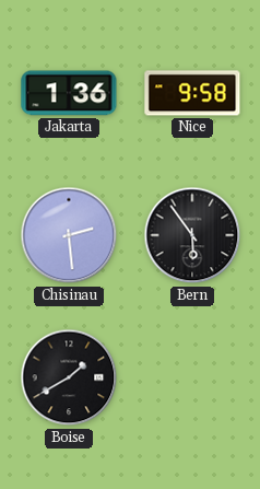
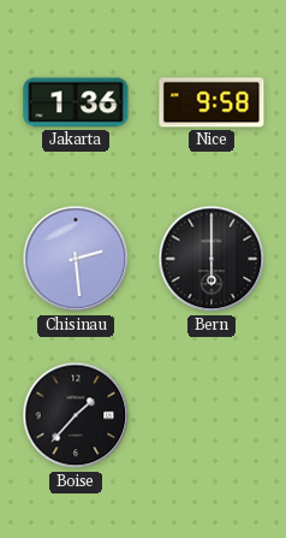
Bern: 5:54 -> 6:00
Boise: 1:40 -> 1:37
